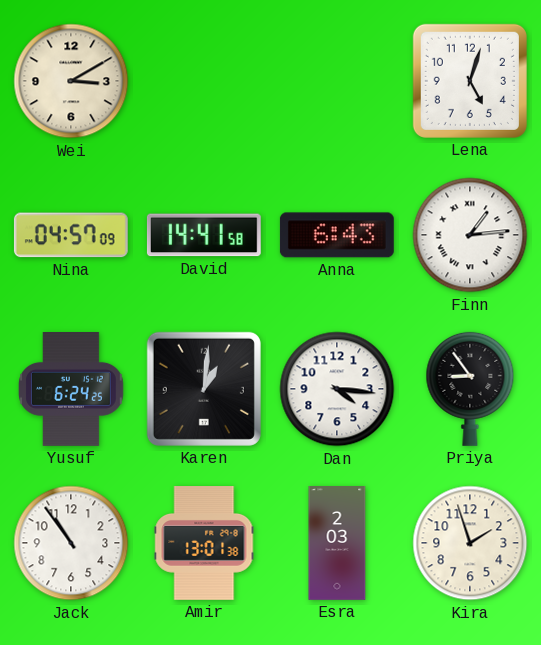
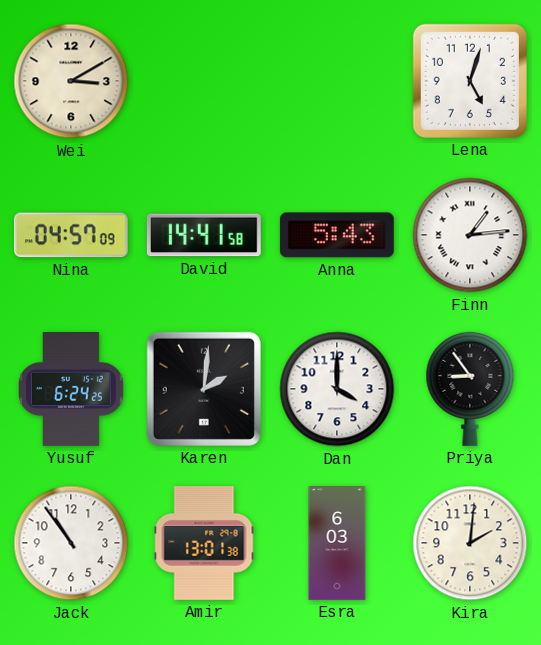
Anna: 6:43 -> 5:43
Karen: 1:01 -> 2:01
Dan: 4:16 -> 4:00
Esra: 2:03 -> 6:03
Kira: 1:57 -> 2:01
